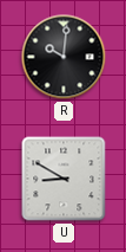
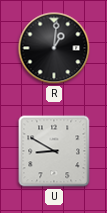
R: 10:01 -> 1:01
